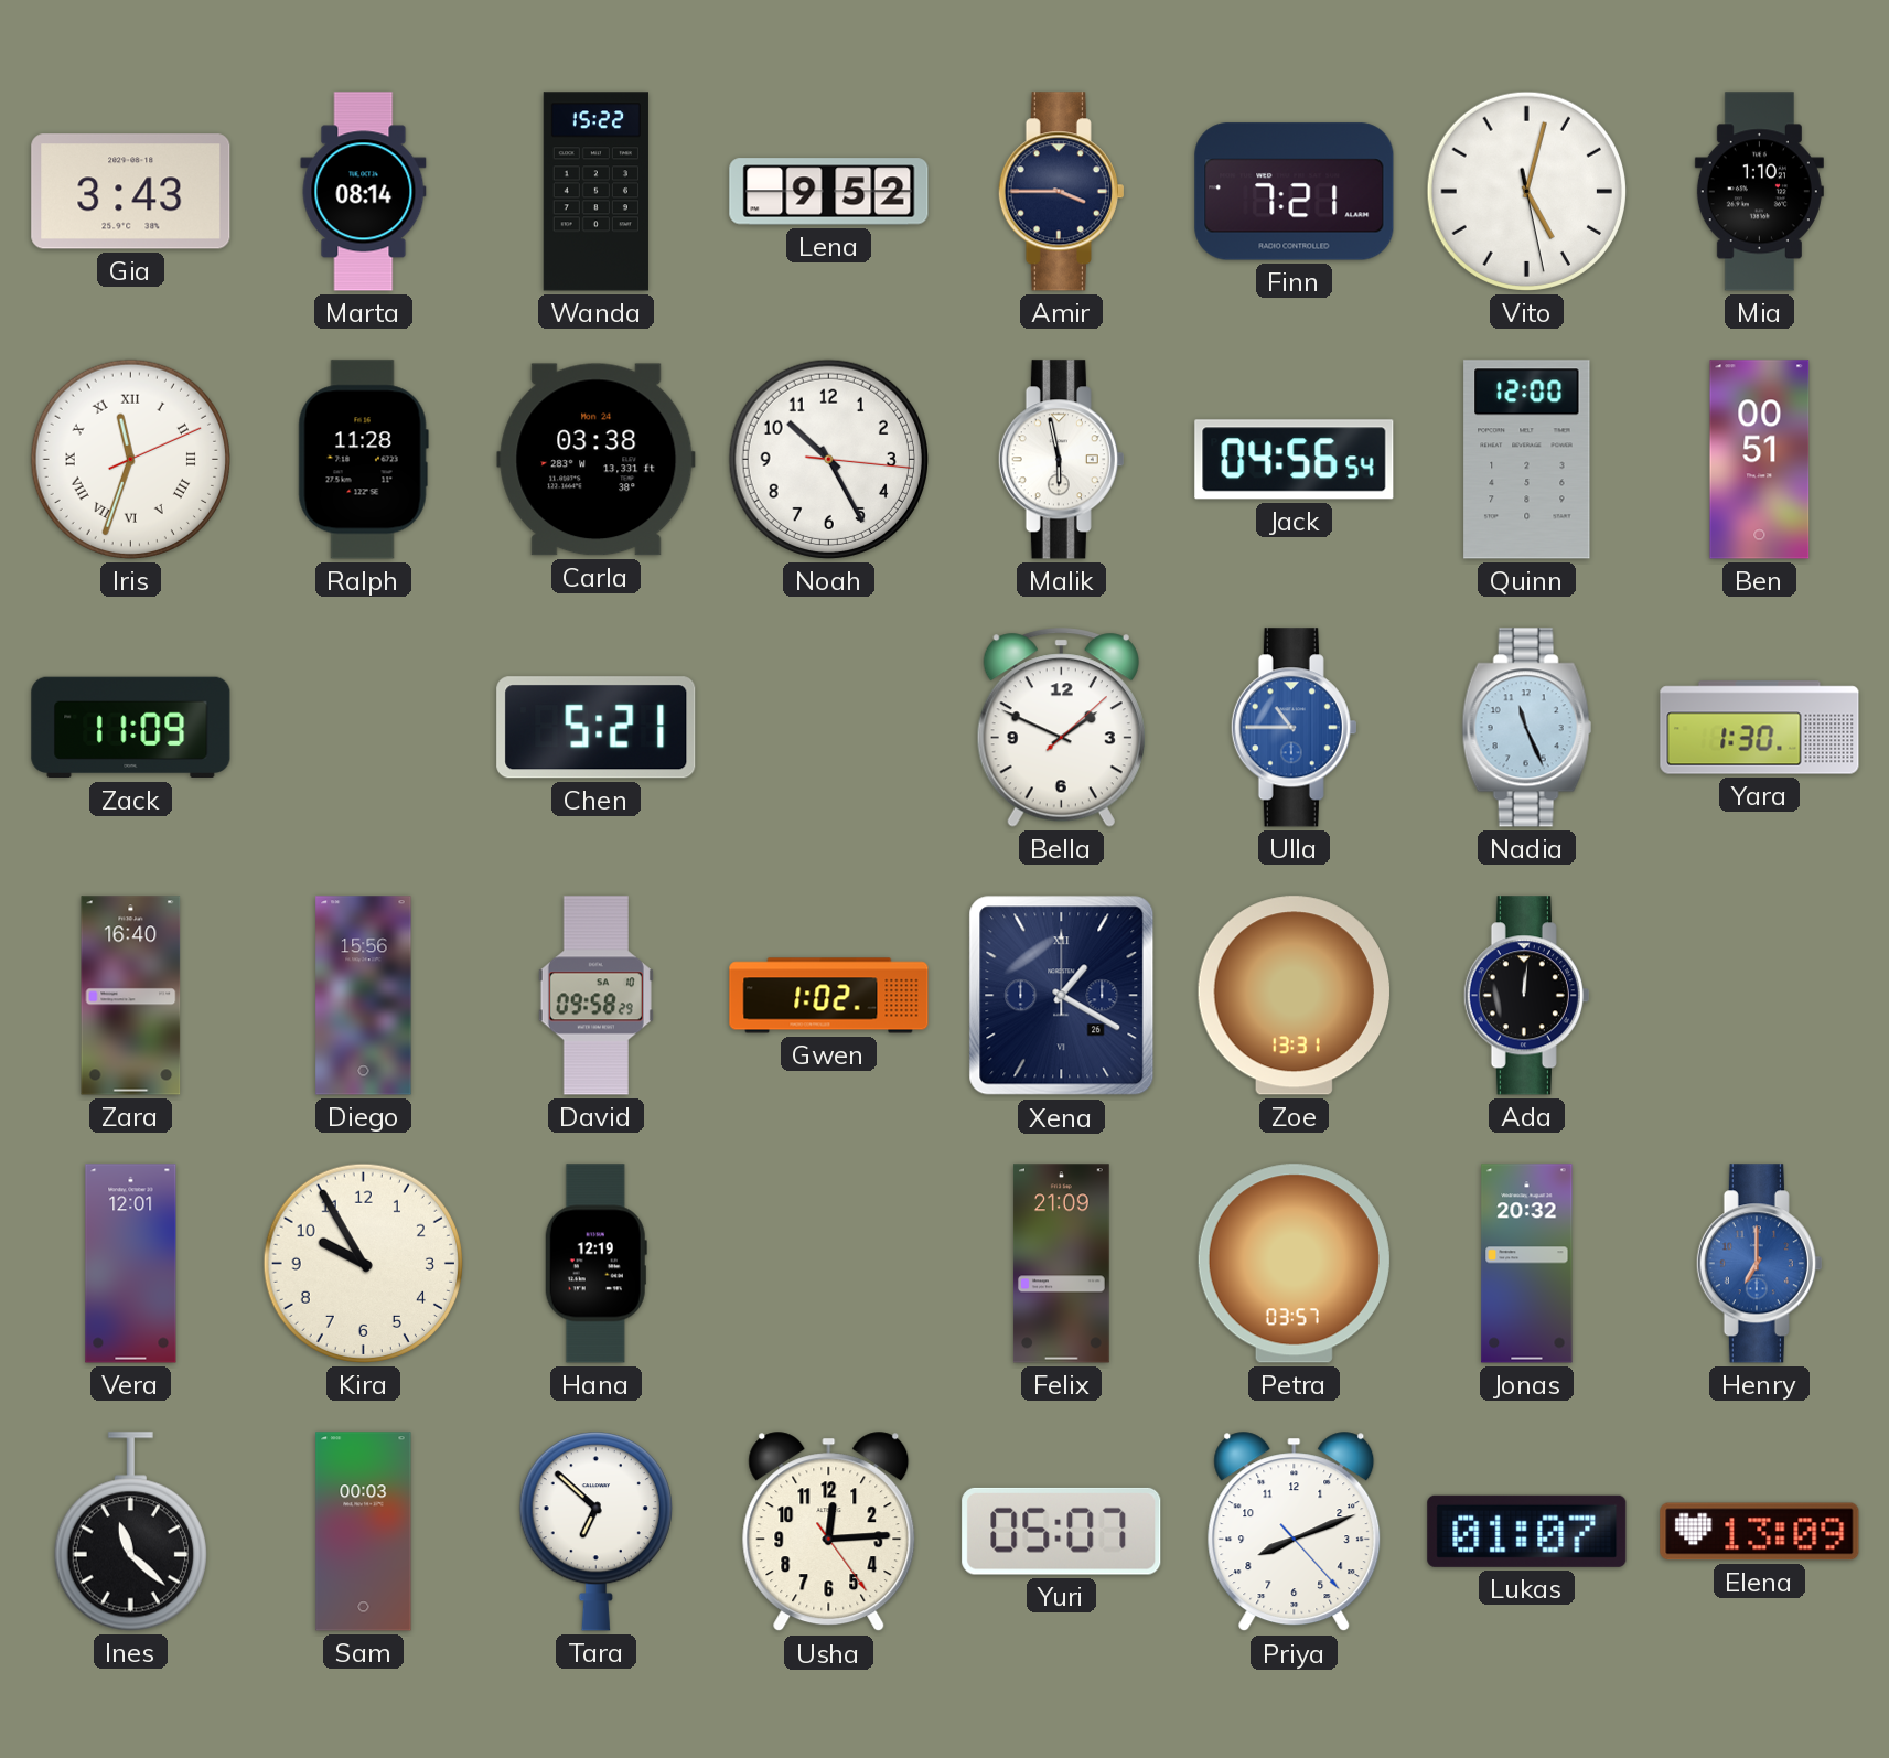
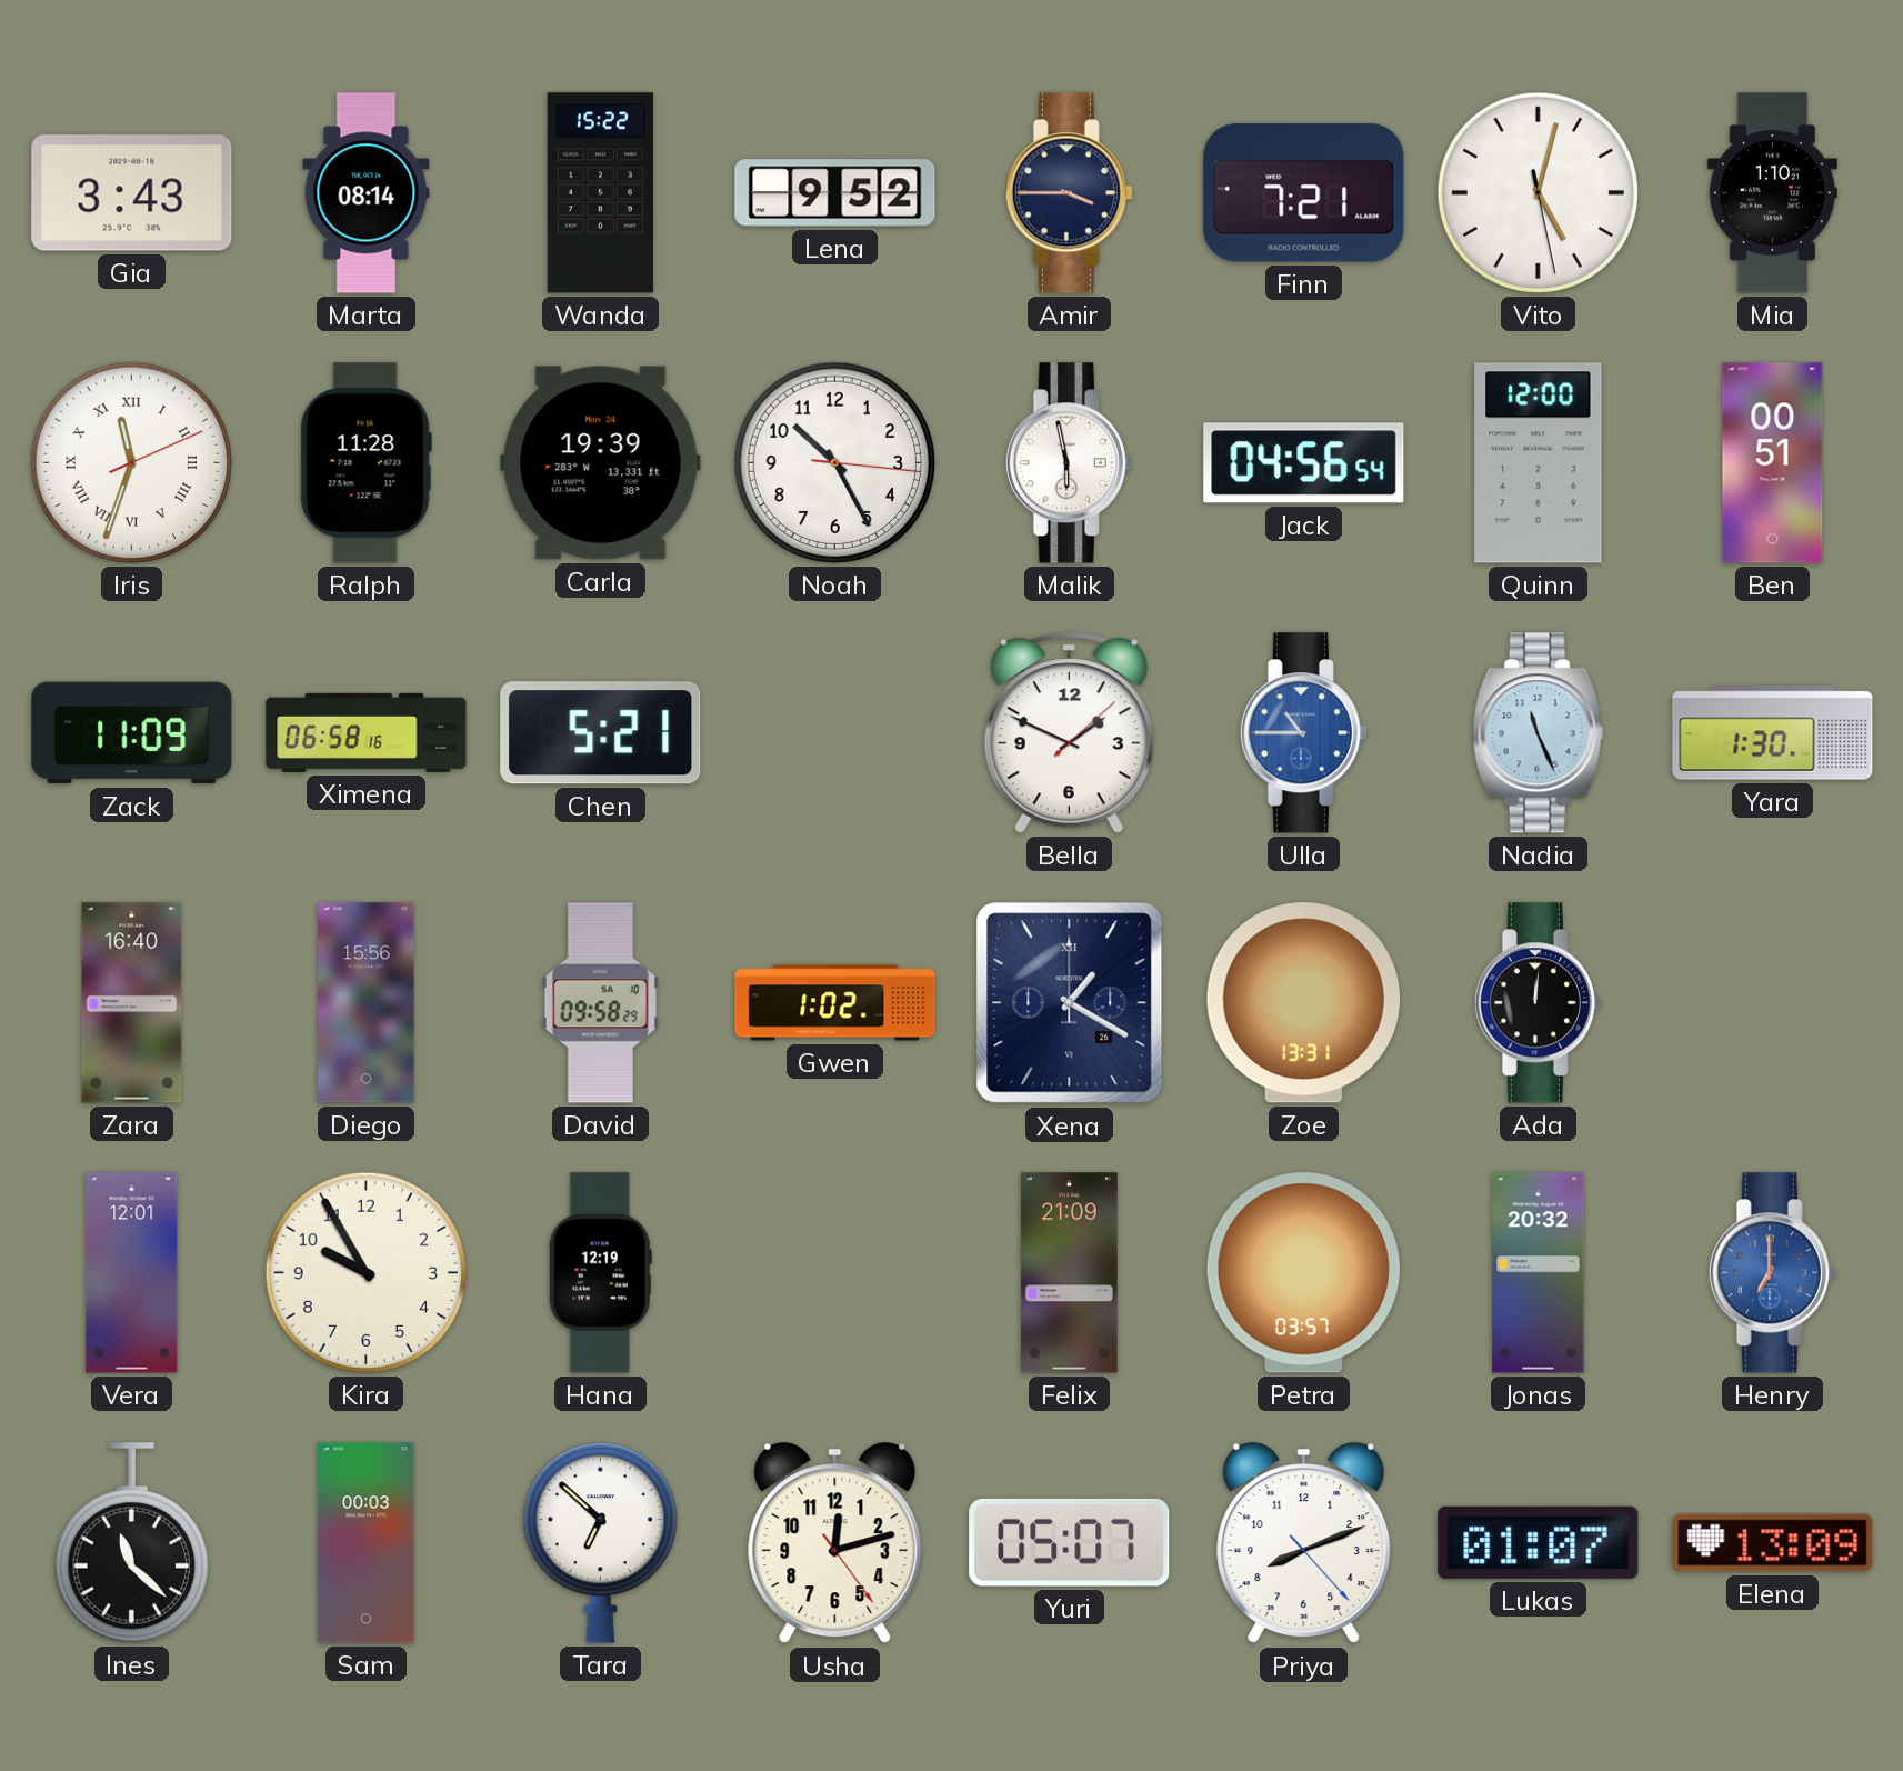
Carla: 03:38 -> 19:39
Ximena: none -> 06:58
Usha: 12:14 -> 12:12
